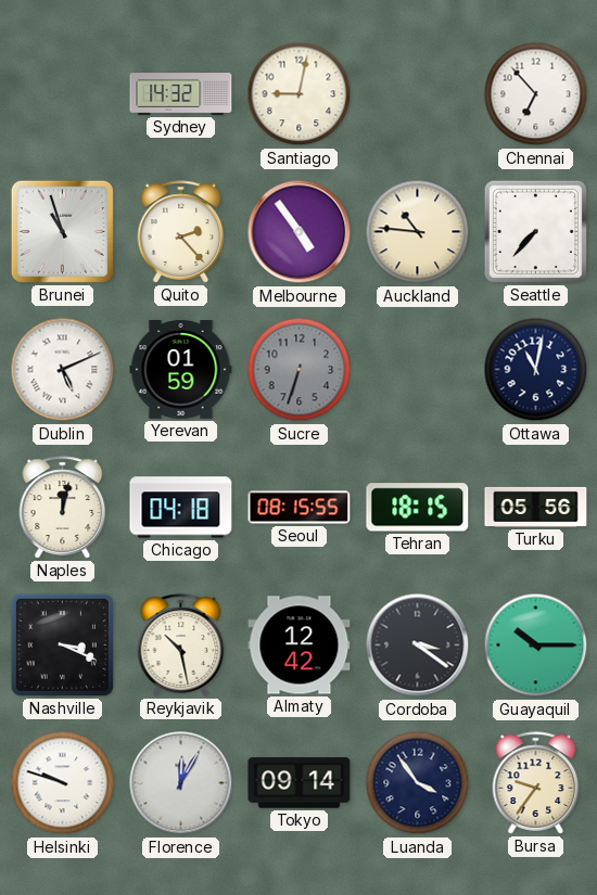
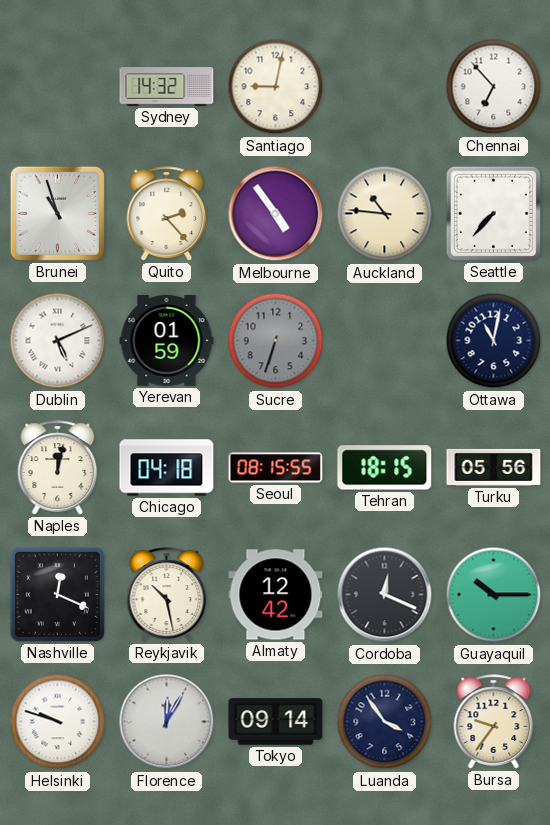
Nashville: 3:19 -> 12:19
Cordoba: 3:21 -> 12:19
